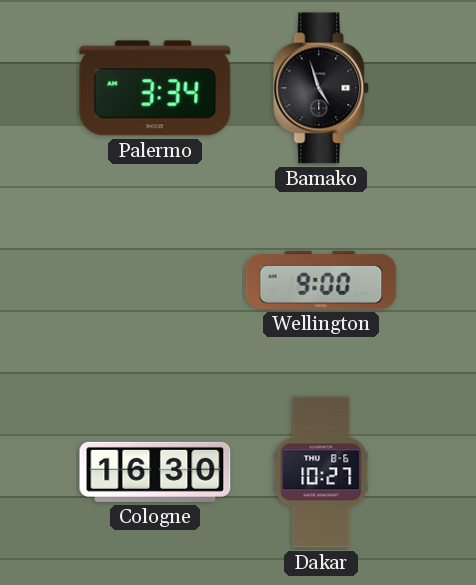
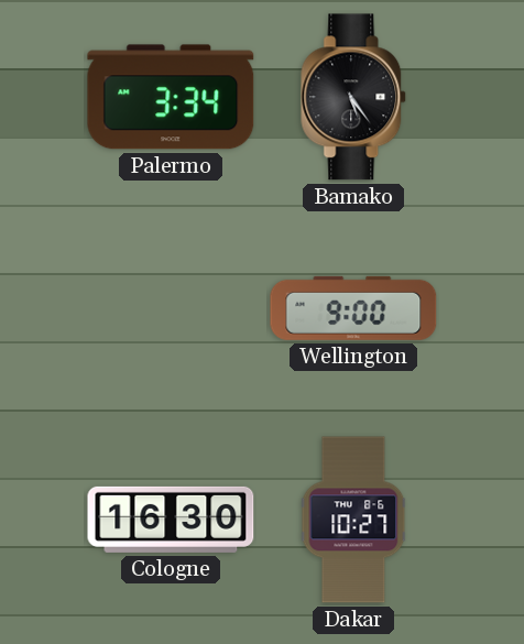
Bamako: 4:57 -> 5:24
